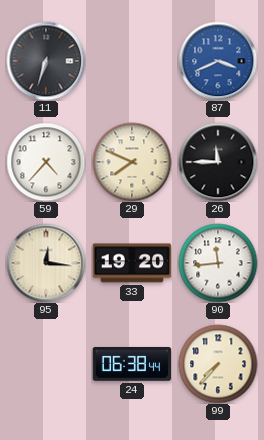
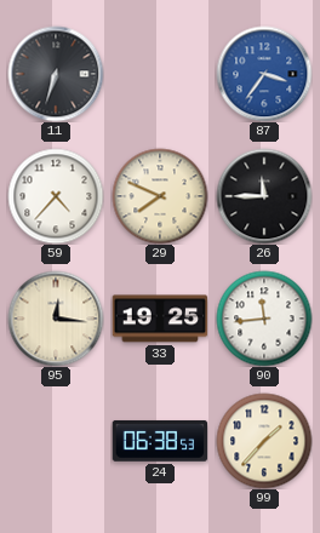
87: 3:41 -> 3:36
33: 19:20 -> 19:25
24: 06:38:44 -> 06:38:53
99: 7:37 -> 1:37
